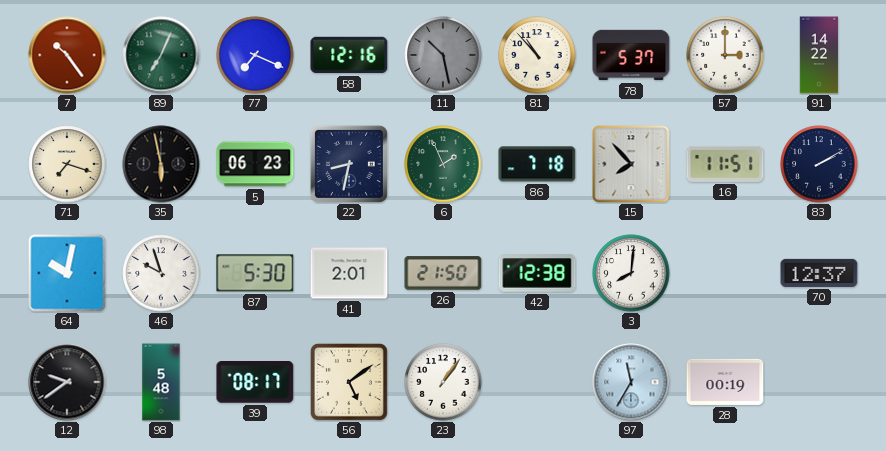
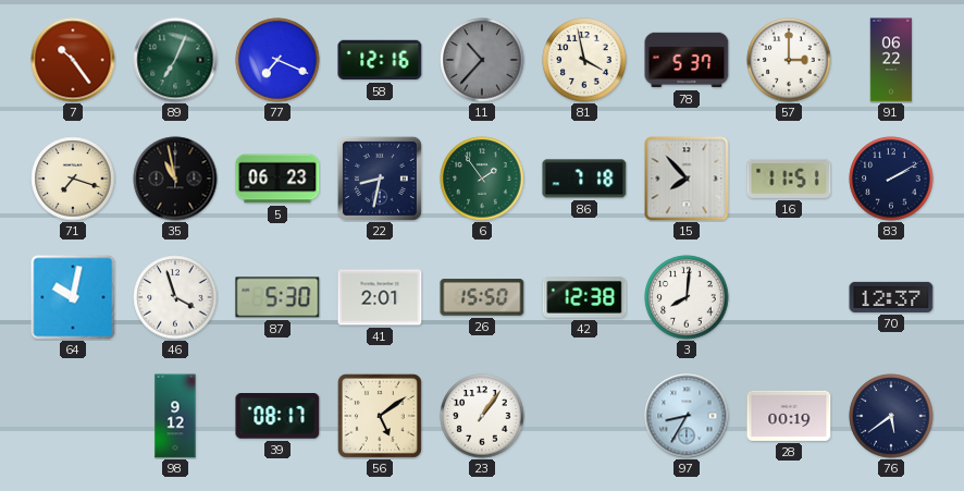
11: 10:28 -> 10:37
81: 10:53 -> 3:58
91: 14:22 -> 06:22
35: 5:58 -> 10:58
6: 1:56 -> 1:54
46: 9:57 -> 3:57
26: 21:50 -> 15:50
12: 9:39 -> none
98: 5:48 -> 9:12
97: 11:35 -> 8:35
76: none -> 5:39
